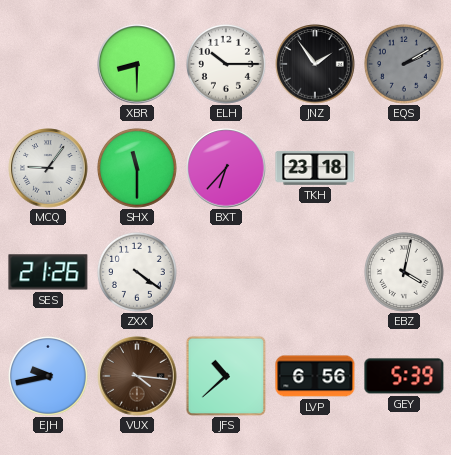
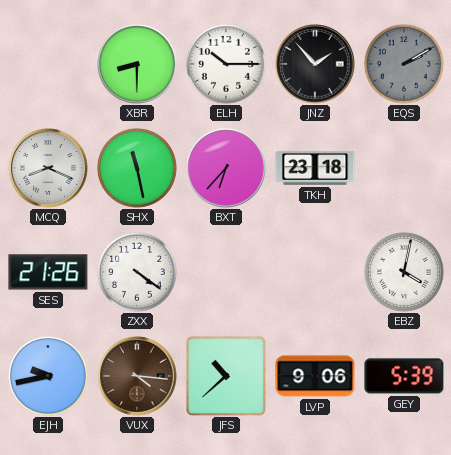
JNZ: 1:54 -> 1:53
MCQ: 9:06 -> 8:19
SHX: 11:30 -> 11:28
LVP: 6:56 -> 9:06
